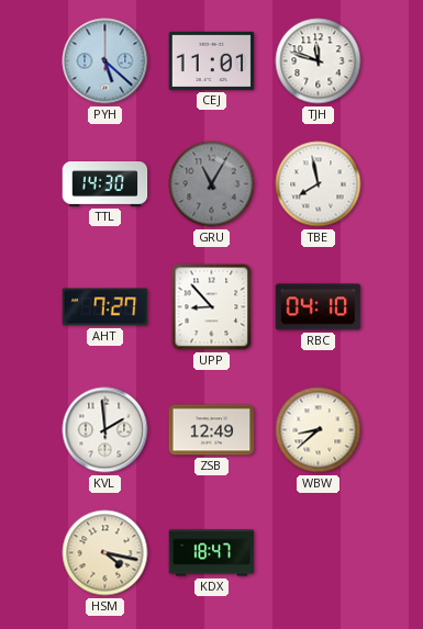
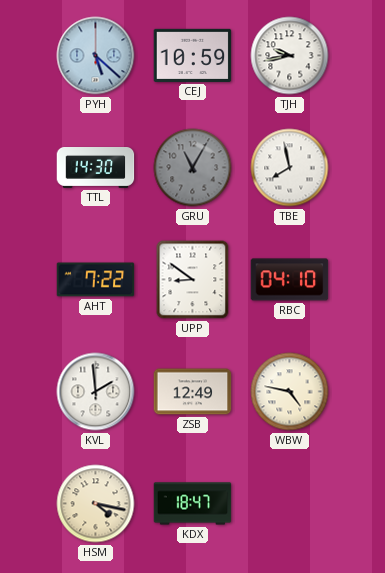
CEJ: 11:01 -> 10:59
TJH: 11:48 -> 9:43
AHT: 7:27 -> 7:22
UPP: 8:53 -> 8:51
WBW: 8:38 -> 4:47
